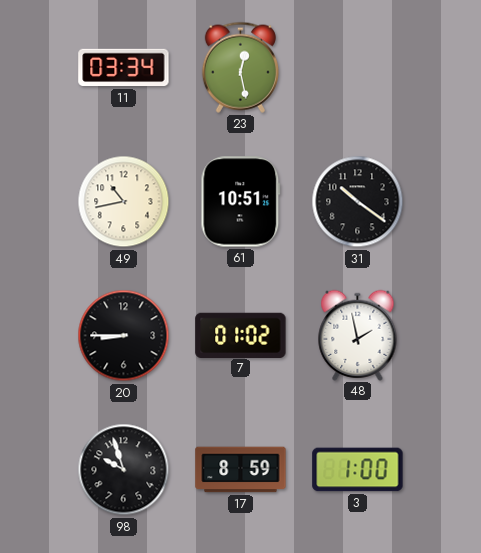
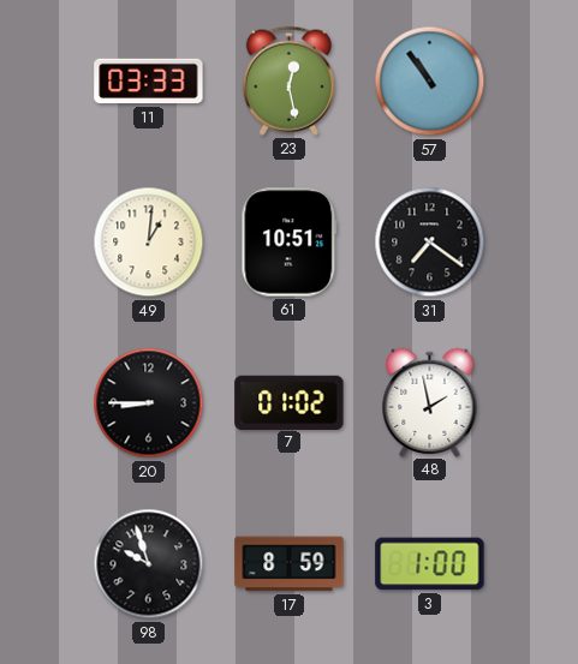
11: 03:34 -> 03:33
57: none -> 10:54
49: 10:43 -> 1:01
31: 10:21 -> 7:21
